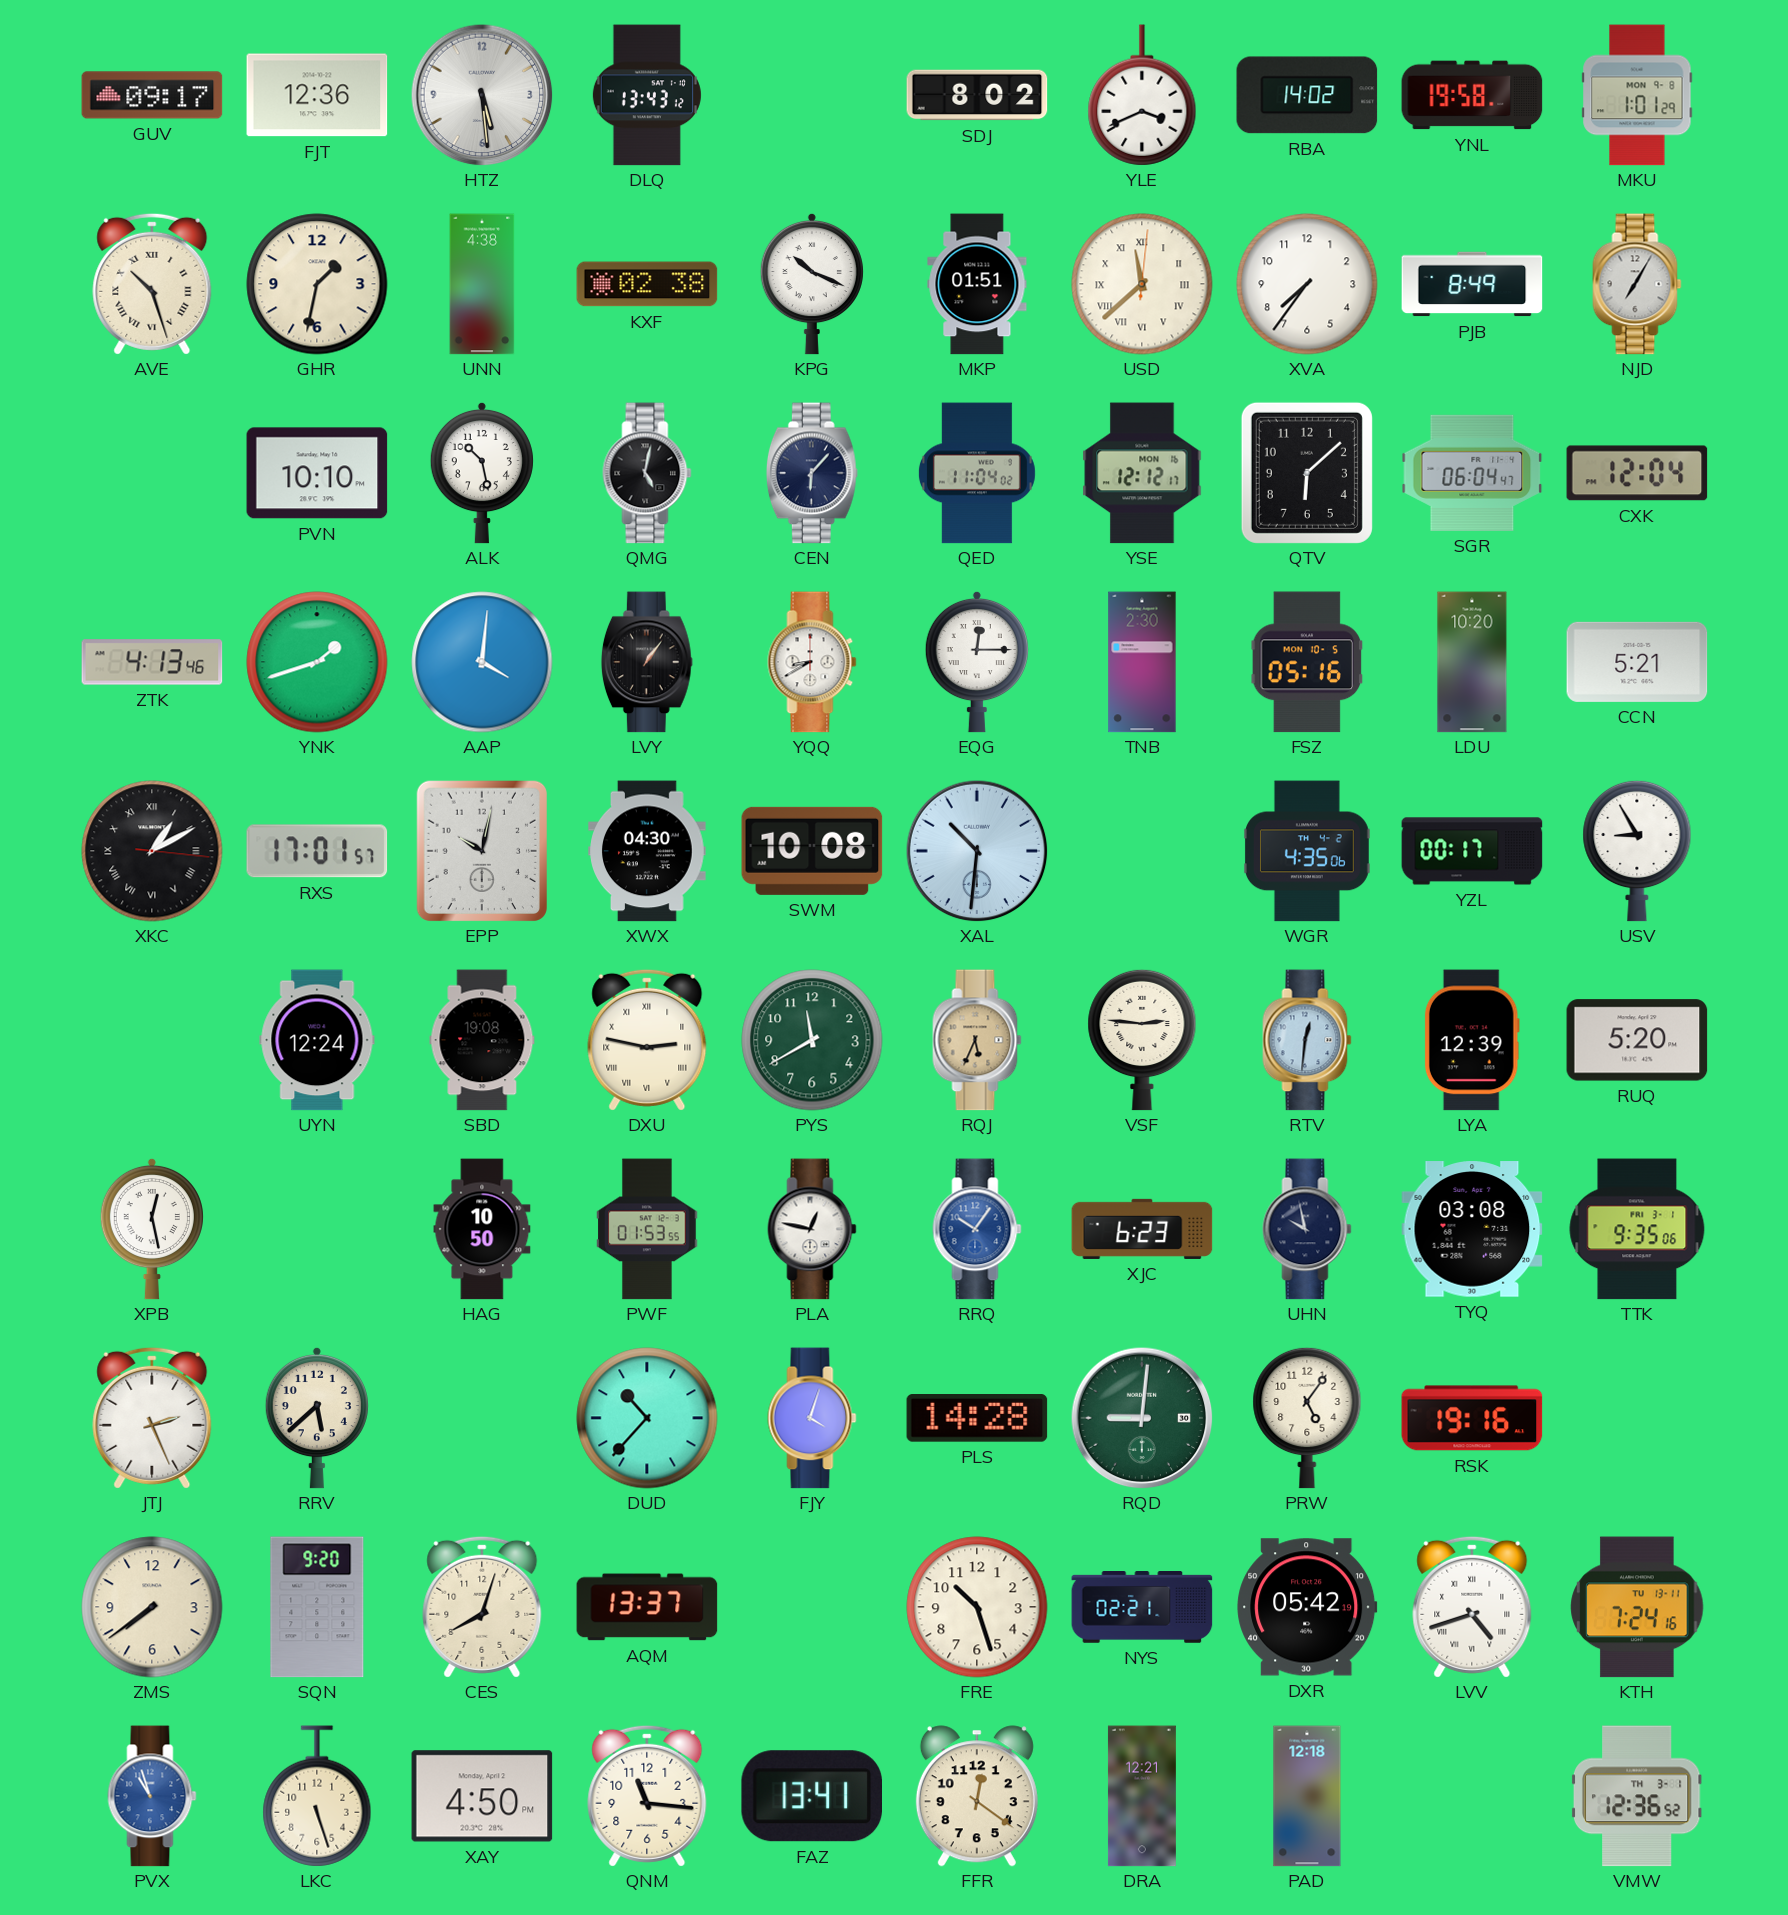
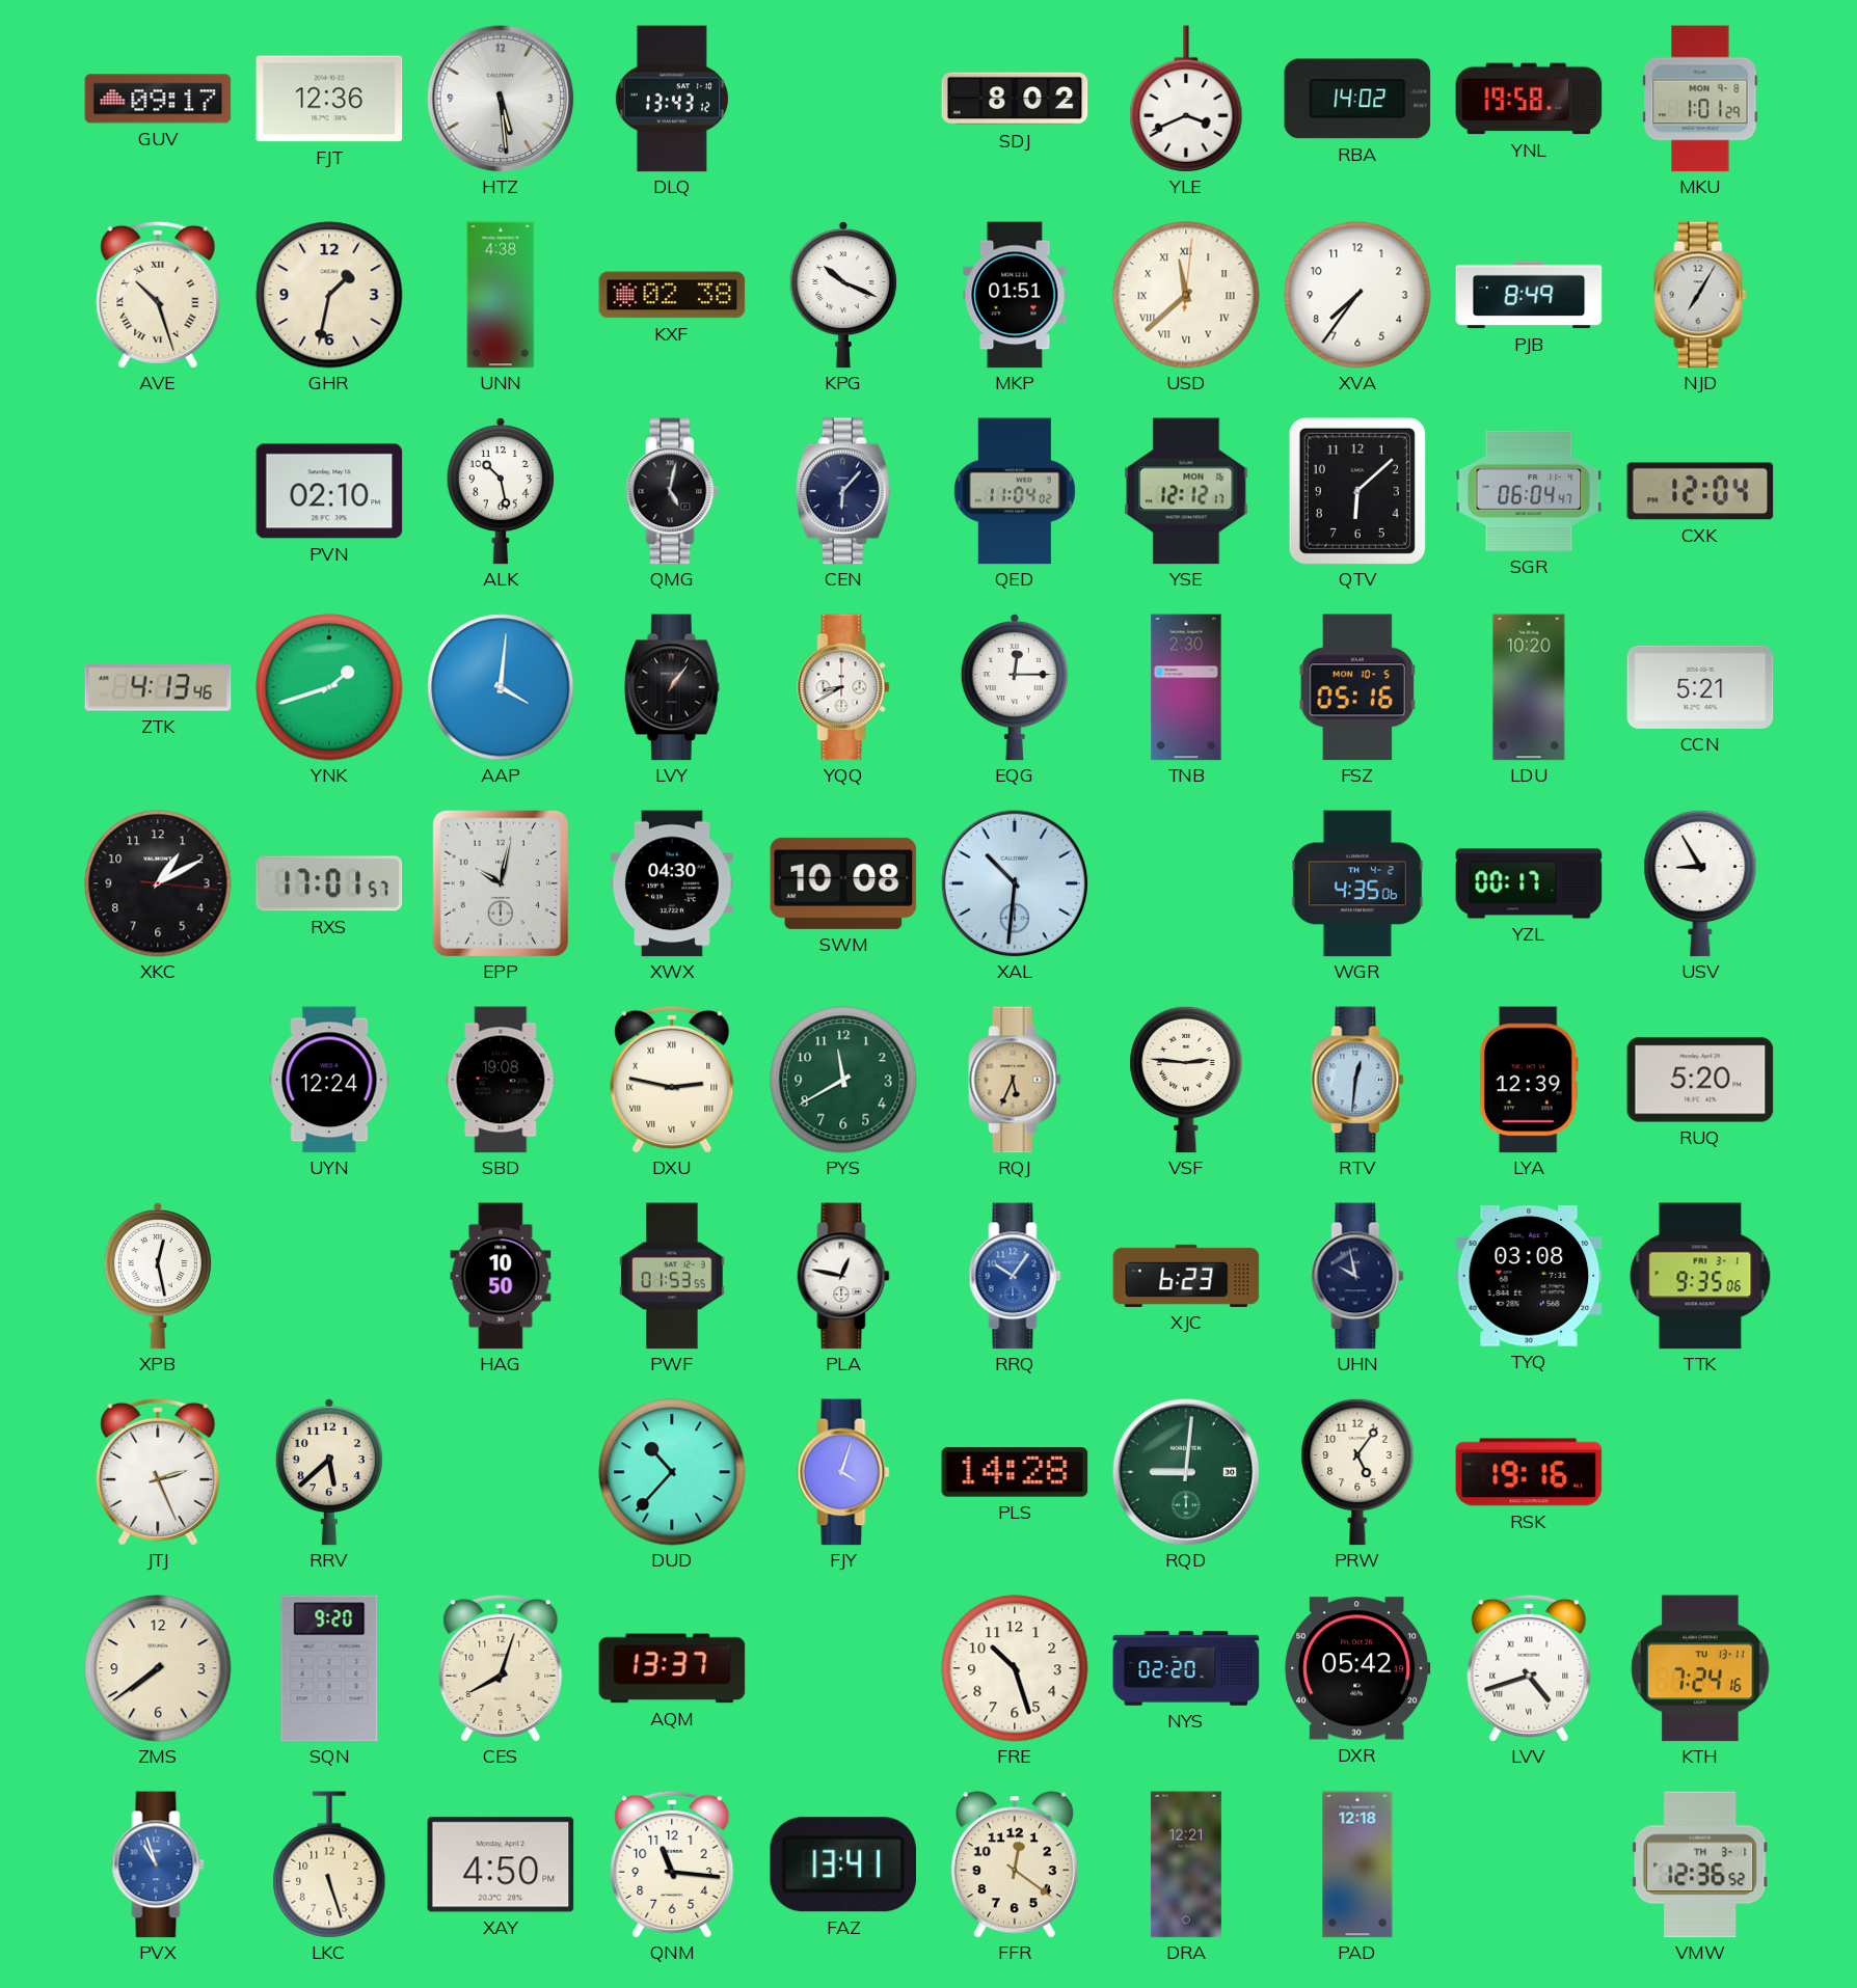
PVN: 10:10 -> 02:10
XKC numerals: Roman -> Arabic
NYS: 02:21 -> 02:20
